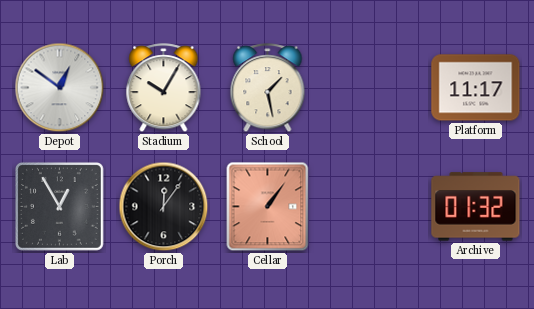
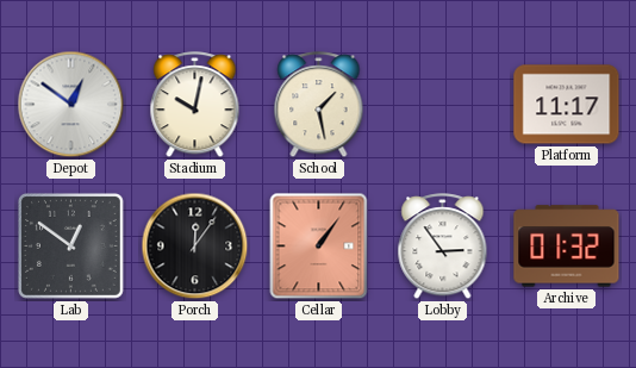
Stadium: 10:05 -> 10:02
Lab: 12:55 -> 12:51
Lobby: none -> 2:54
